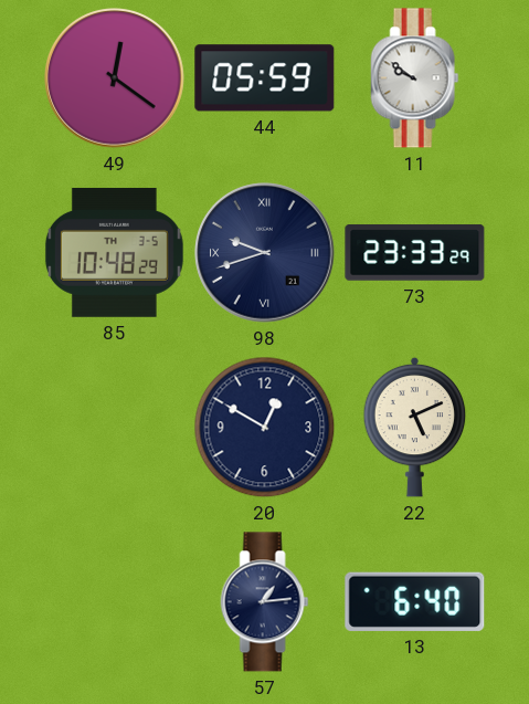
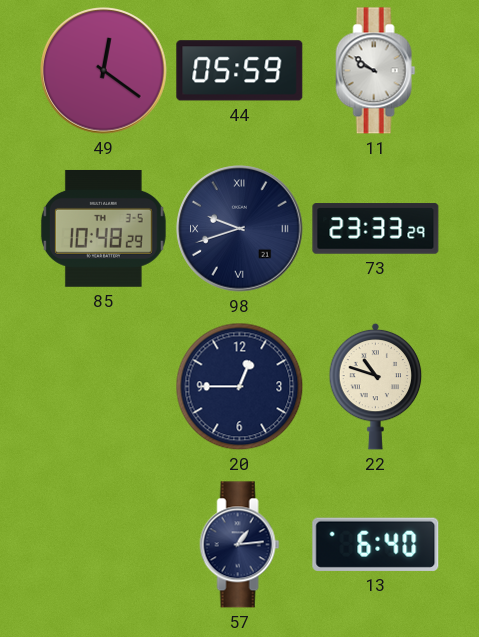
20: 12:50 -> 12:45
22: 5:11 -> 10:48
